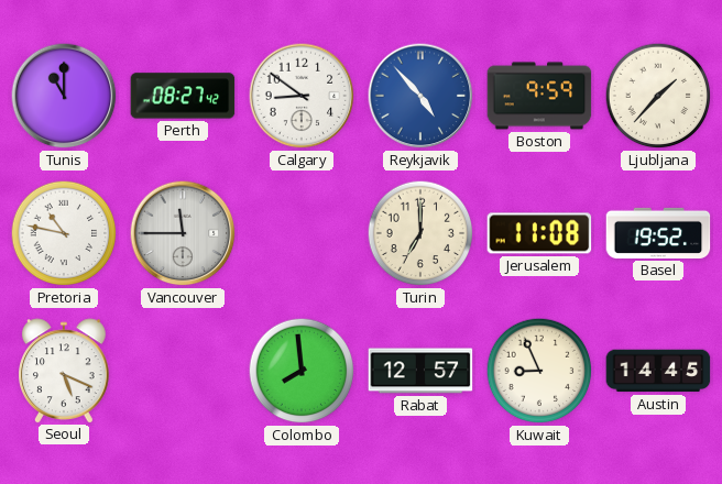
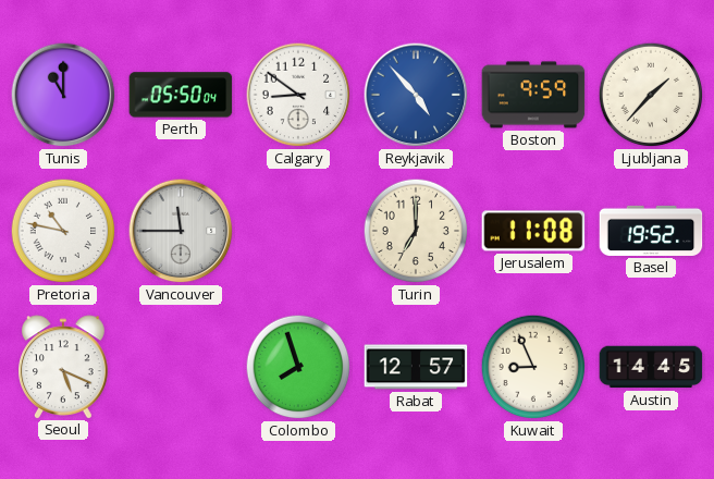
Perth: 08:27 -> 05:50
Colombo: 7:59 -> 7:57
